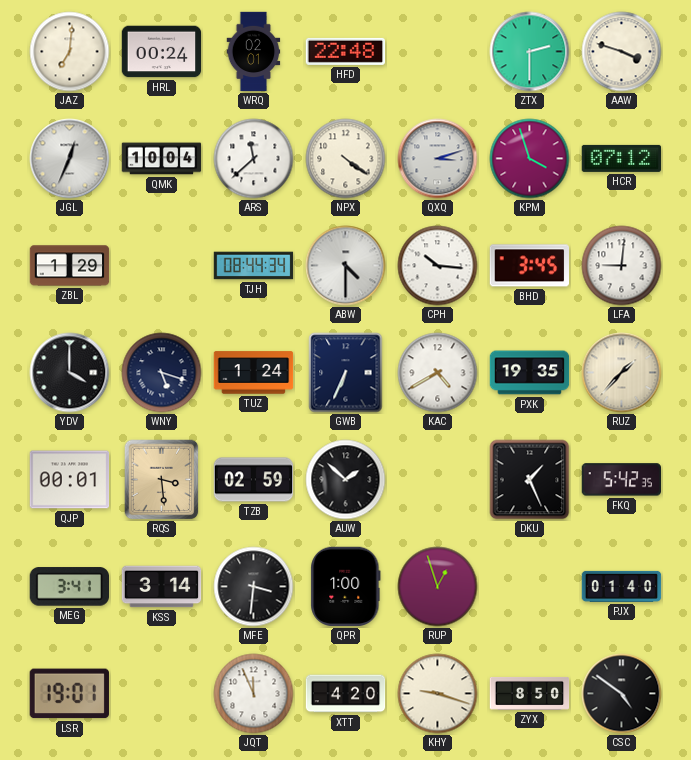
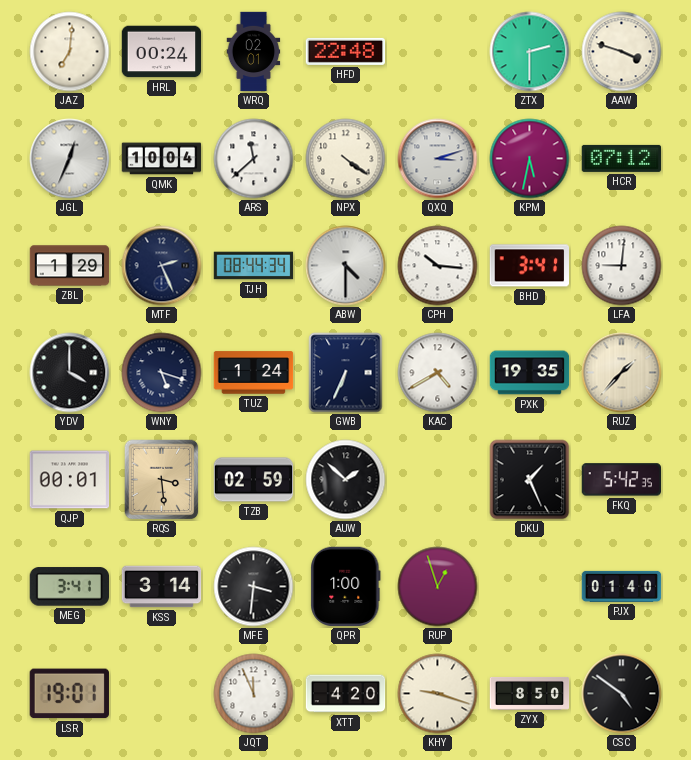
KPM: 3:57 -> 5:32
MTF: none -> 2:26
BHD: 3:45 -> 3:41
